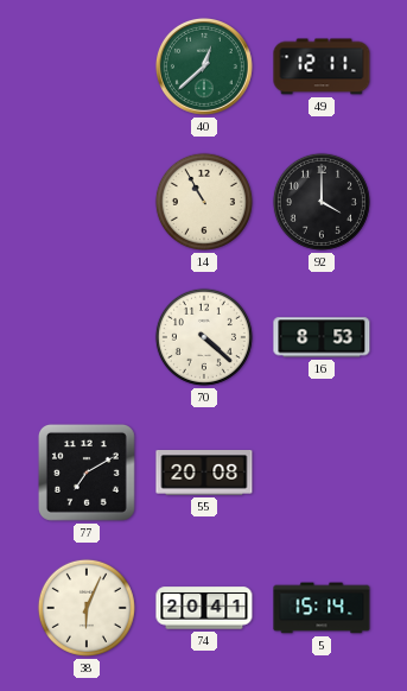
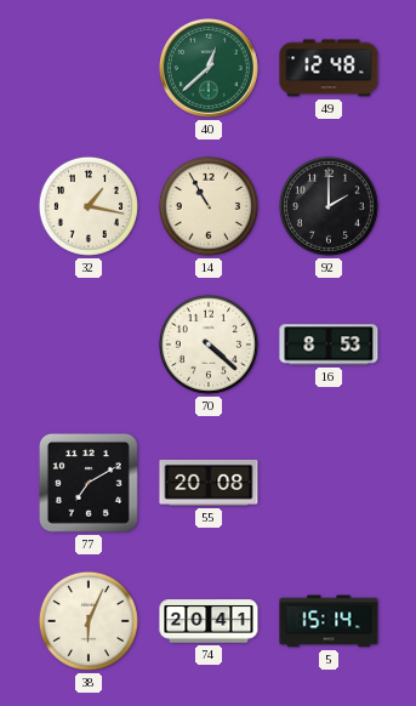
49: 12:11 -> 12:48
32: none -> 1:17
92: 4:00 -> 2:00
